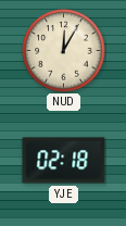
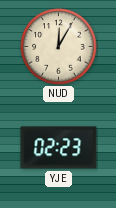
YJE: 02:18 -> 02:23
